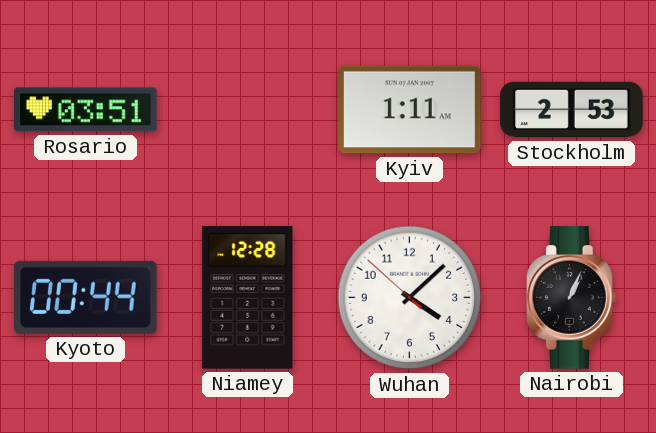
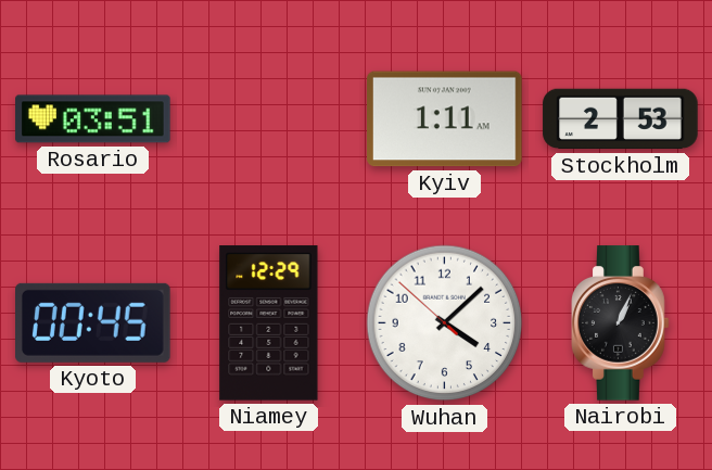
Kyoto: 00:44 -> 00:45
Niamey: 12:28 -> 12:29
